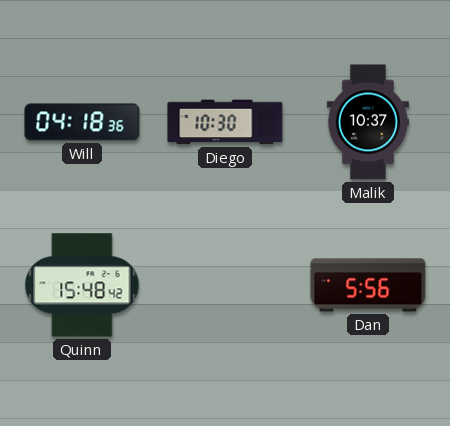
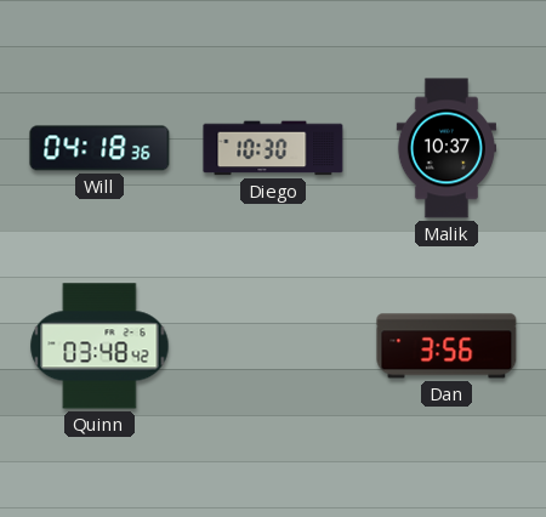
Quinn: 15:48 -> 03:48
Dan: 5:56 -> 3:56
